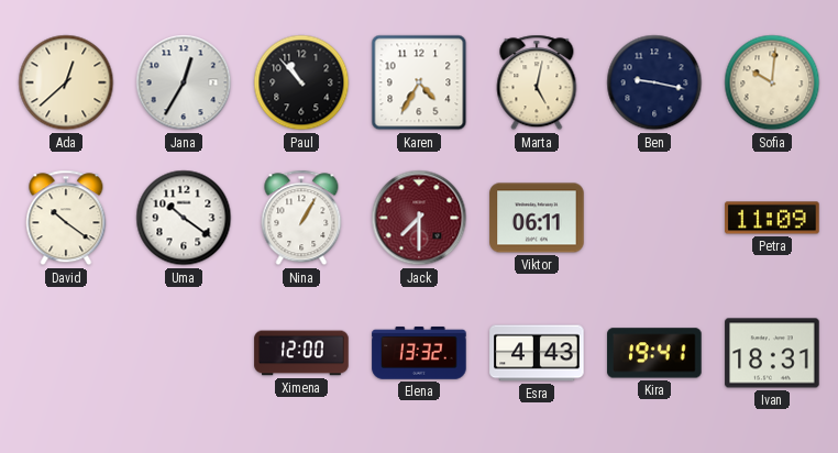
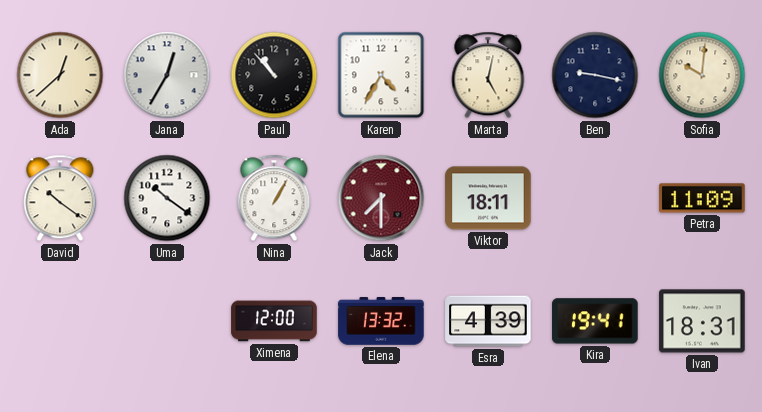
Viktor: 06:11 -> 18:11
Esra: 4:43 -> 4:39
